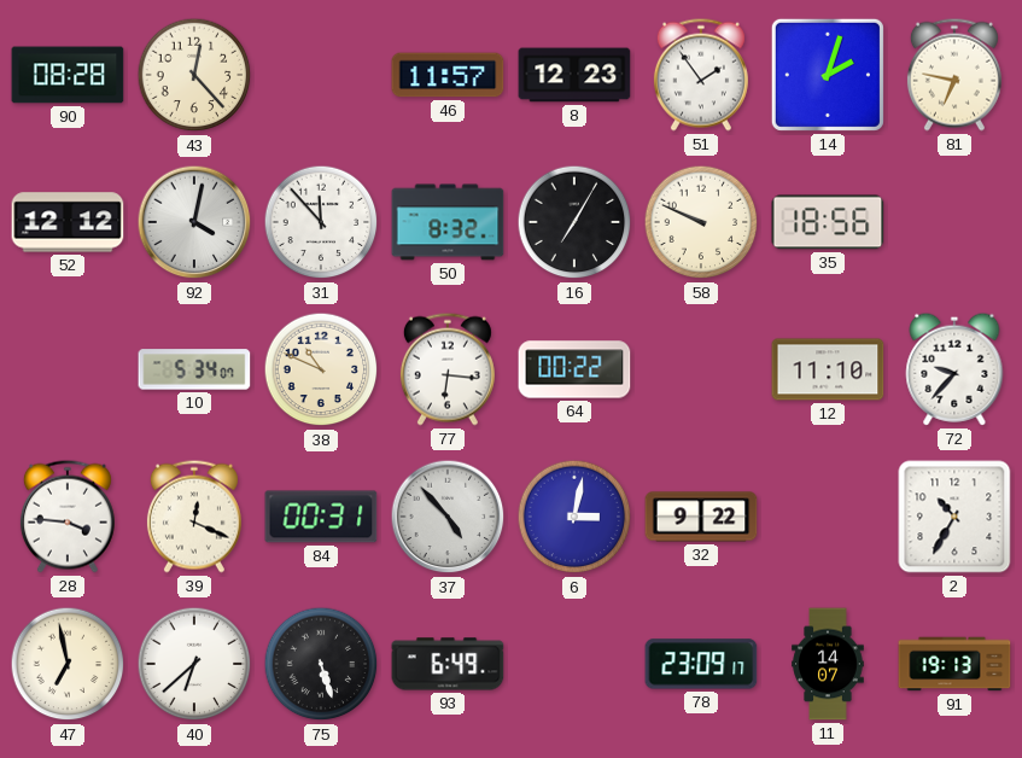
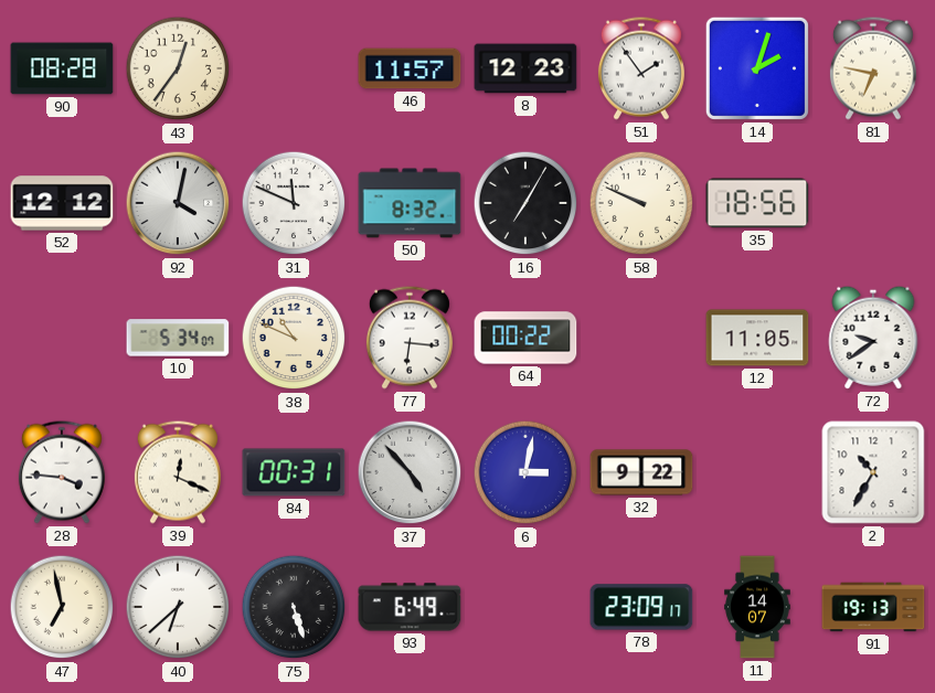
43: 12:23 -> 12:36
31: 11:53 -> 11:49
12: 11:10 -> 11:05
72: 9:37 -> 9:39
